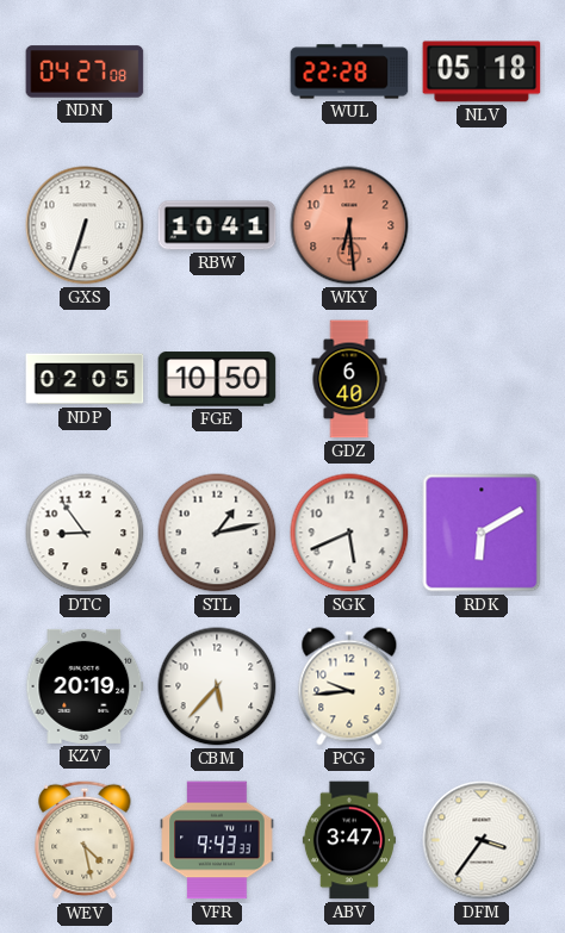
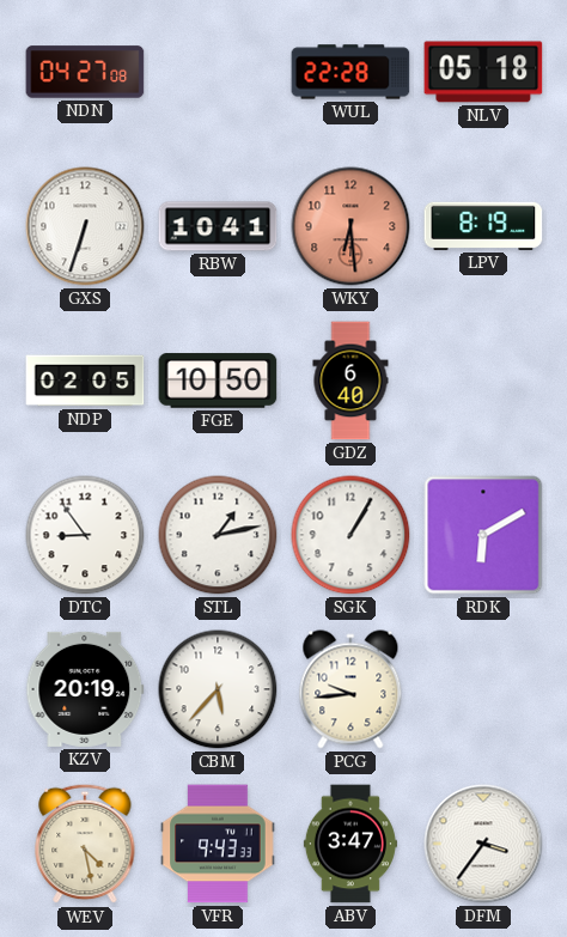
LPV: none -> 8:19
SGK: 5:41 -> 1:05
